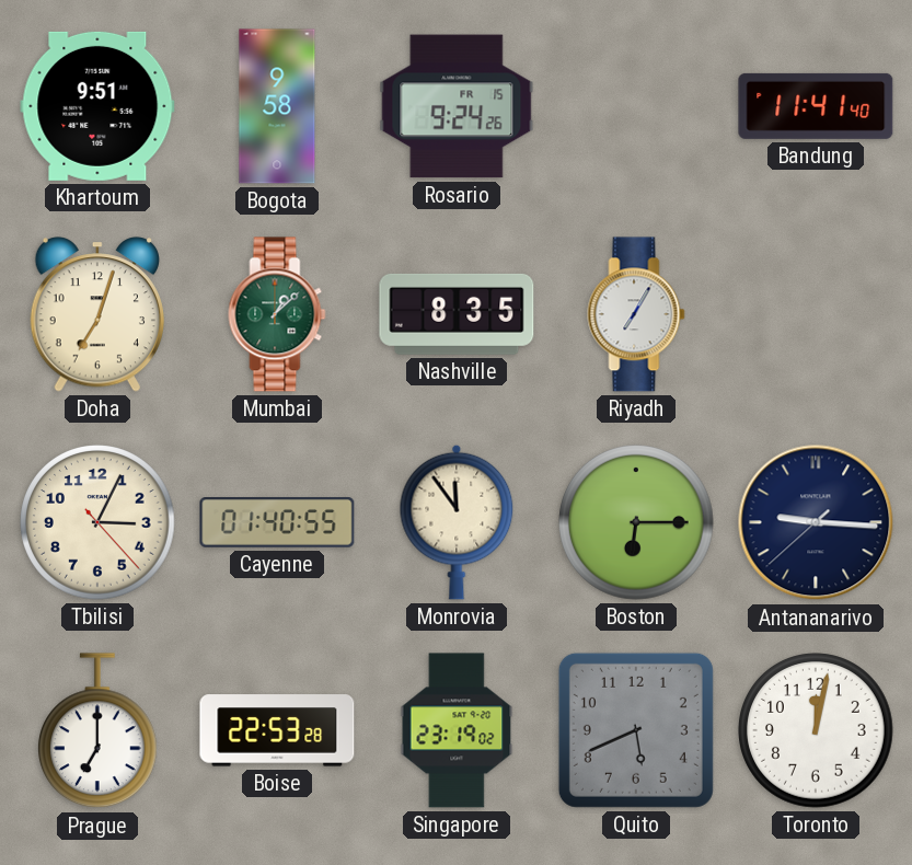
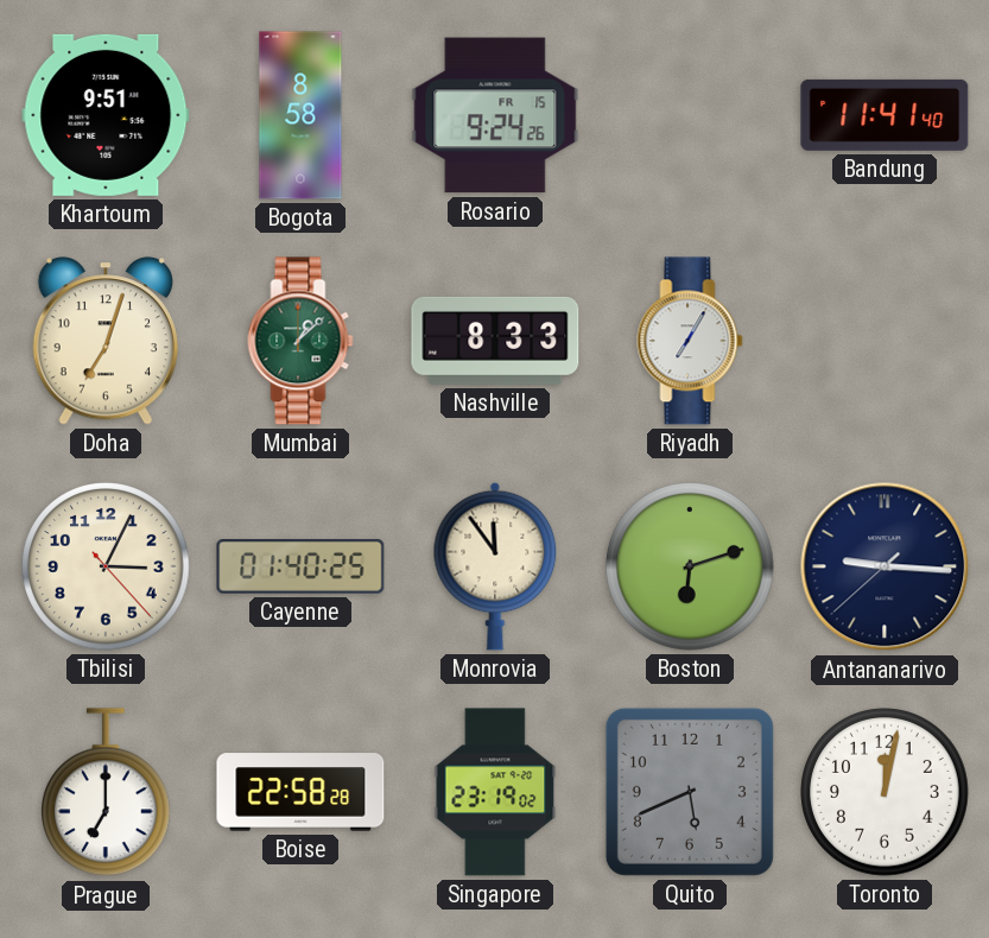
Bogota: 9:58 -> 8:58
Nashville: 8:35 -> 8:33
Cayenne: 01:40:55 -> 01:40:25
Boston: 6:15 -> 6:12
Boise: 22:53 -> 22:58
